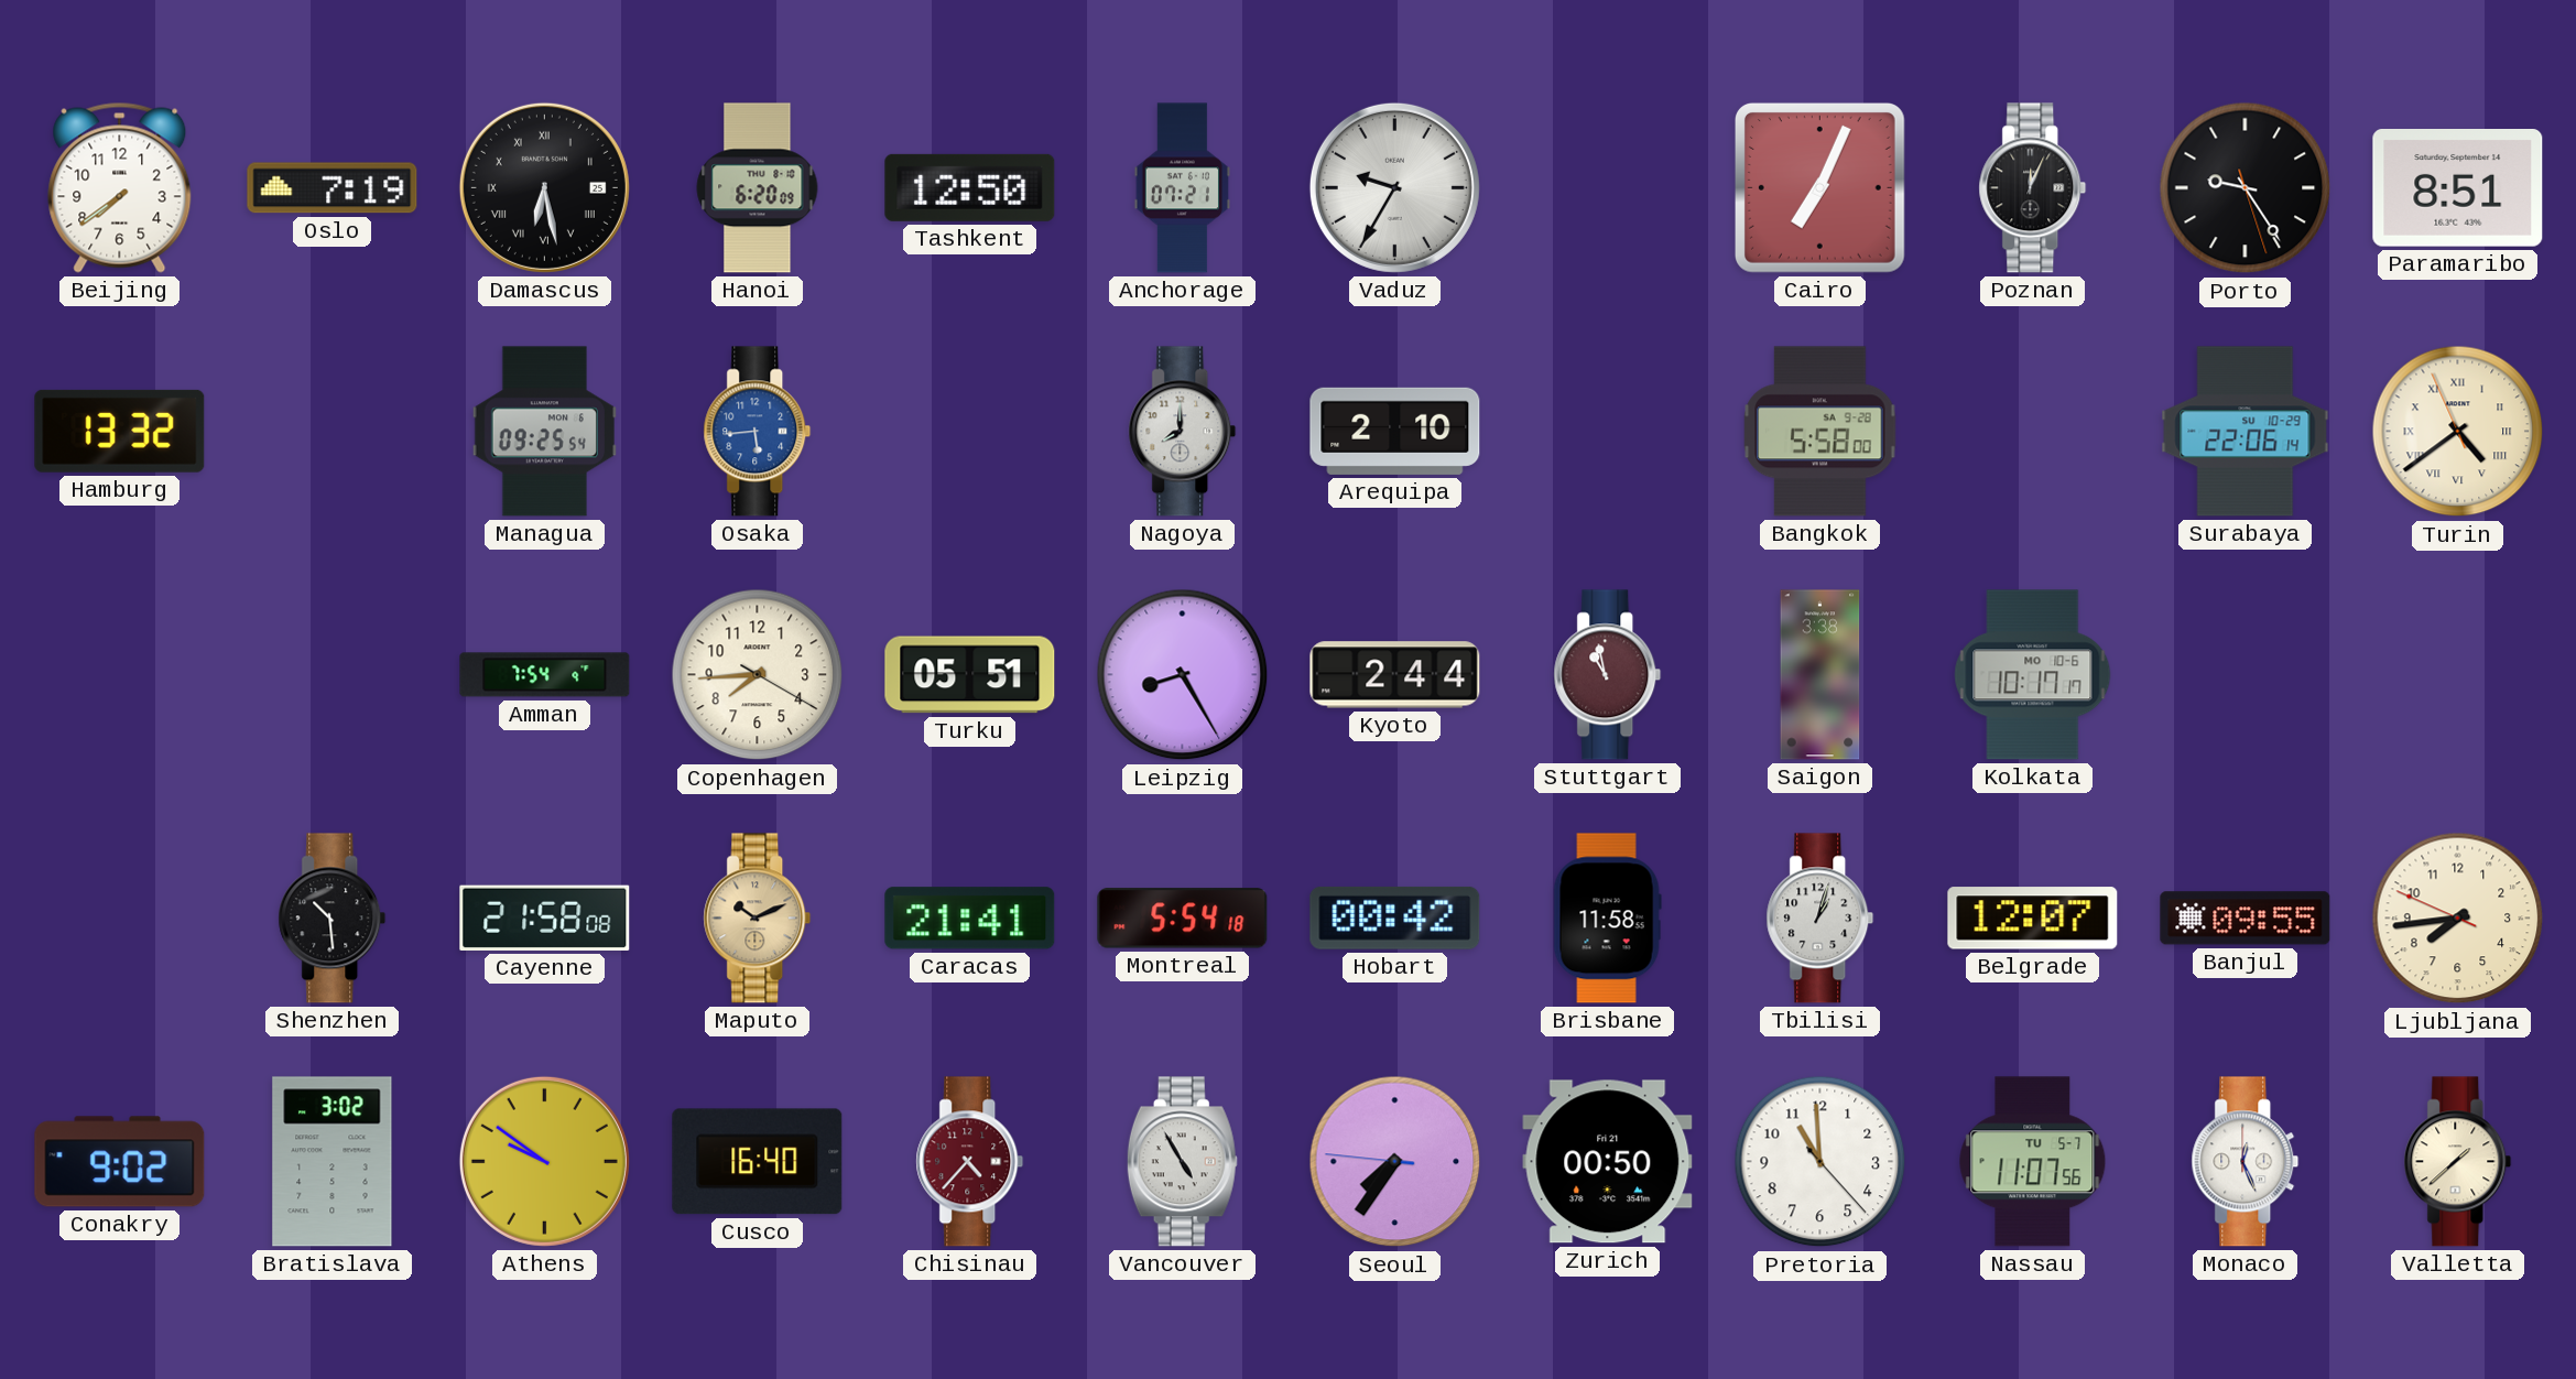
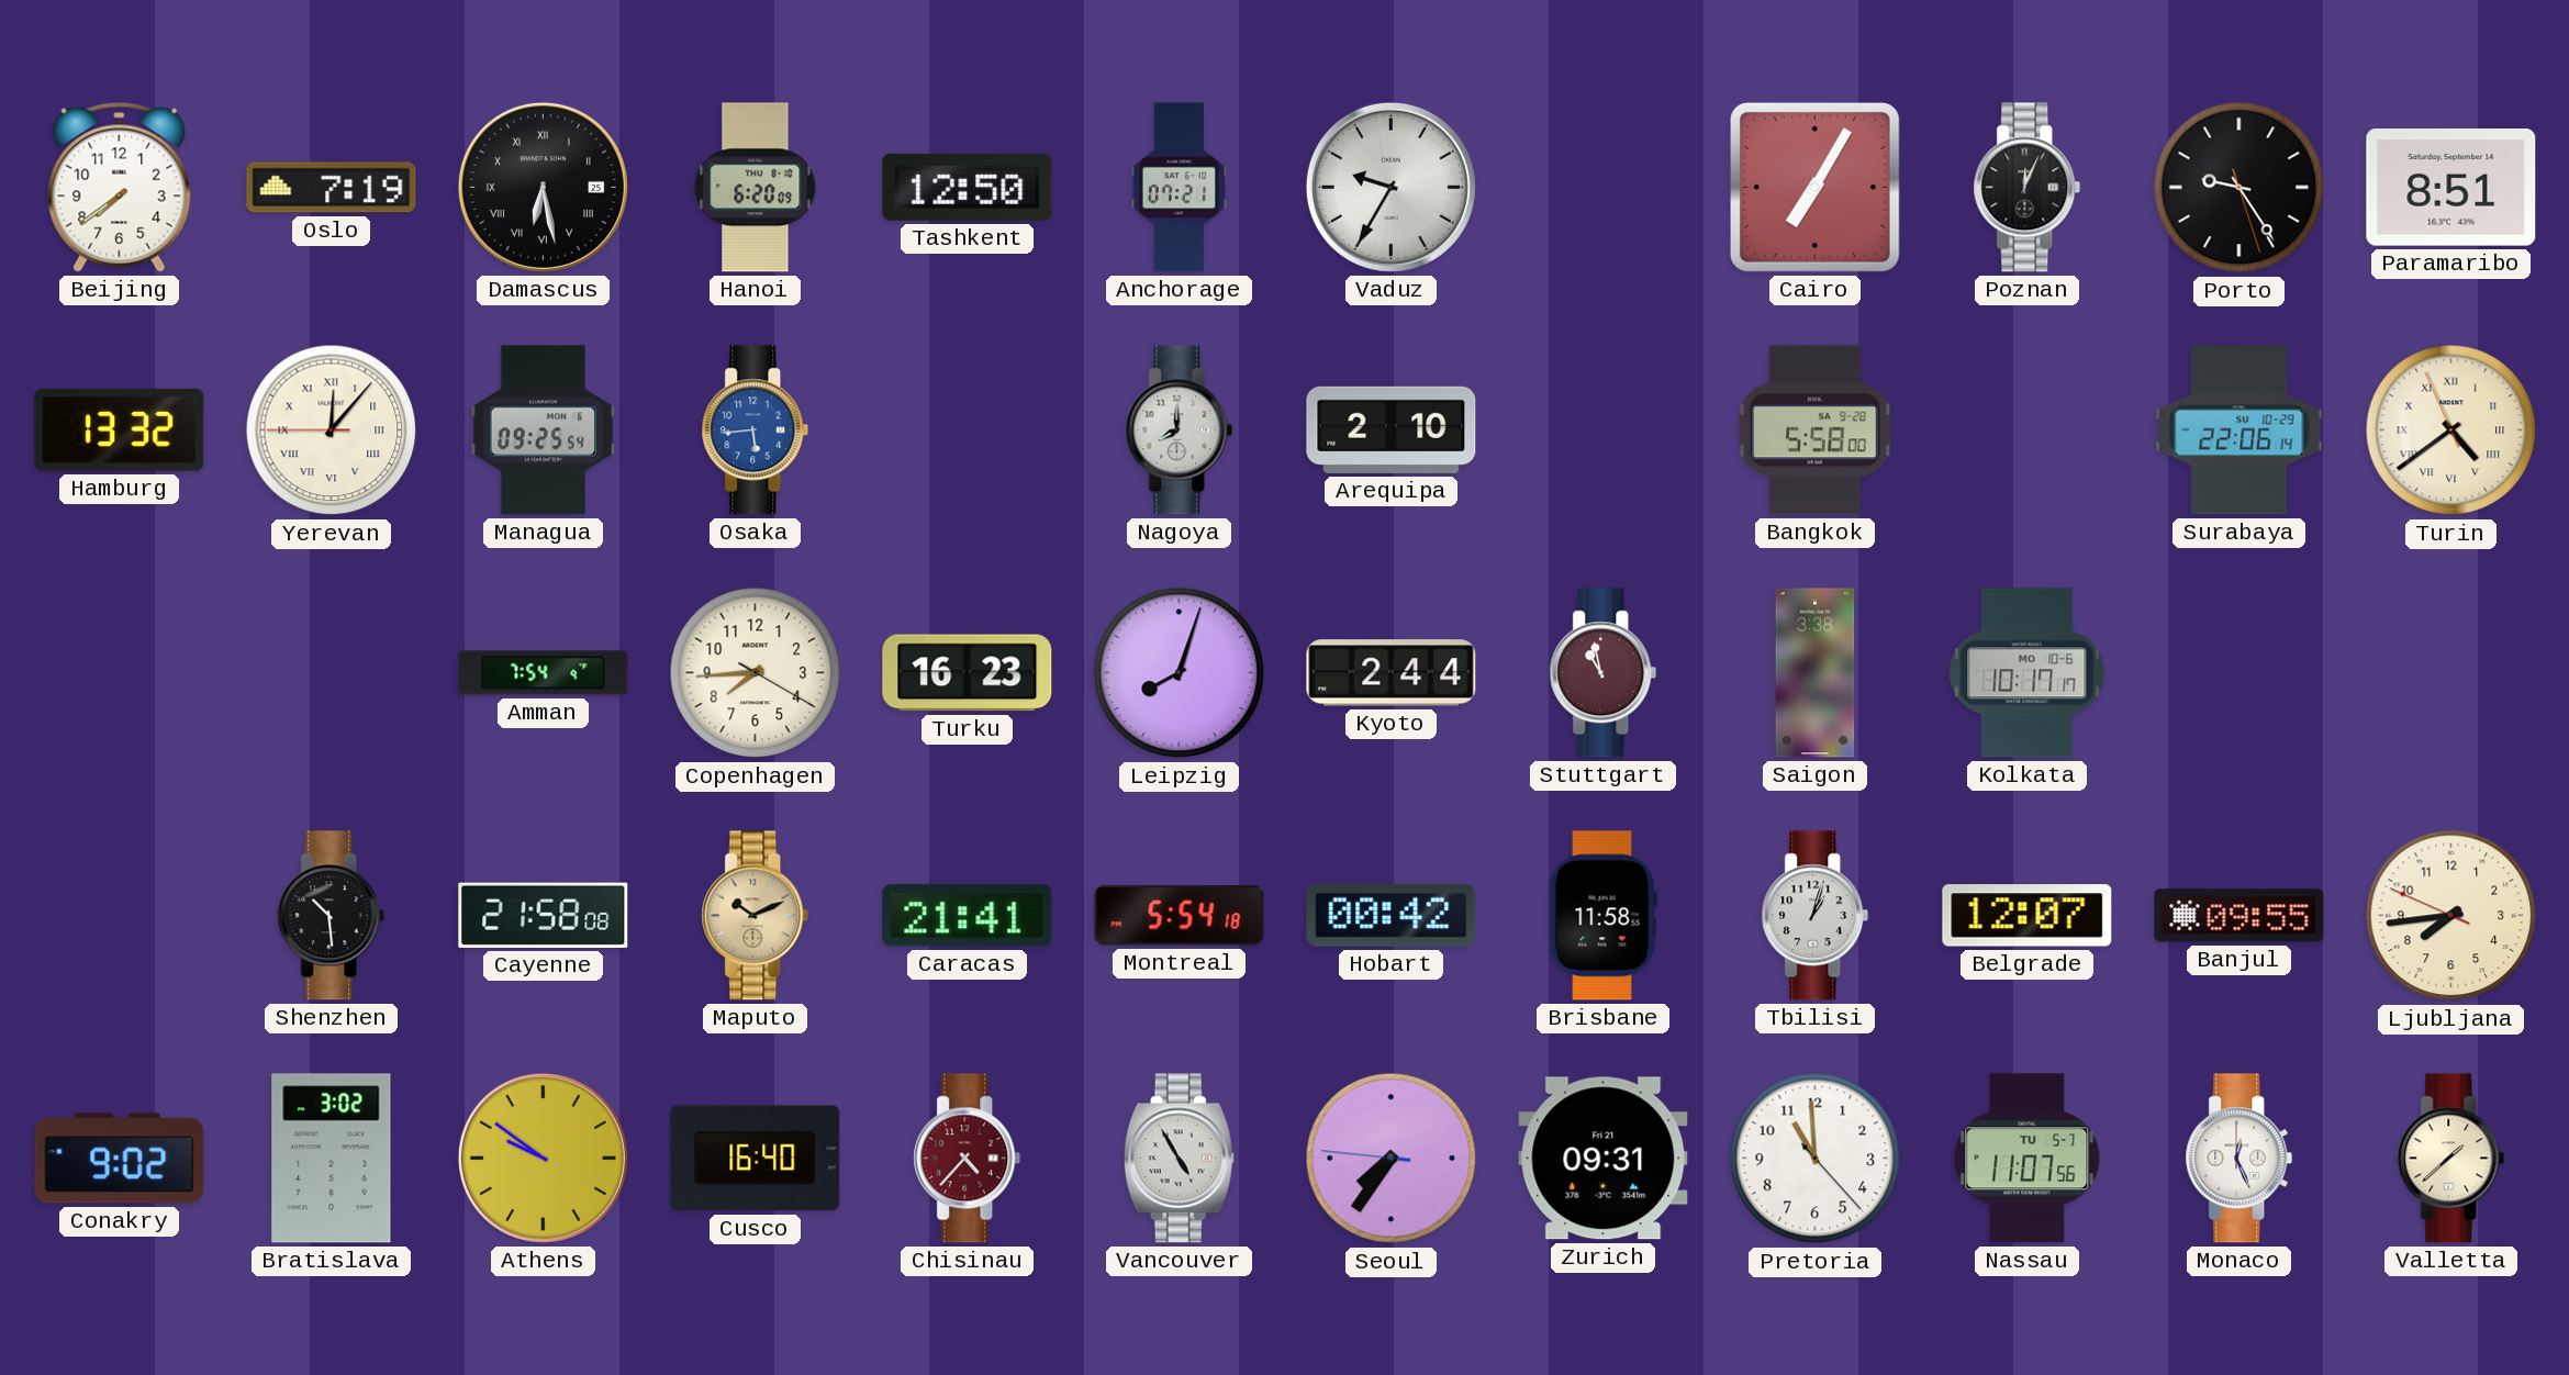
Cairo: 7:04 -> 7:05
Yerevan: none -> 12:06
Turku: 05:51 -> 16:23
Leipzig: 8:25 -> 8:03
Zurich: 00:50 -> 09:31
